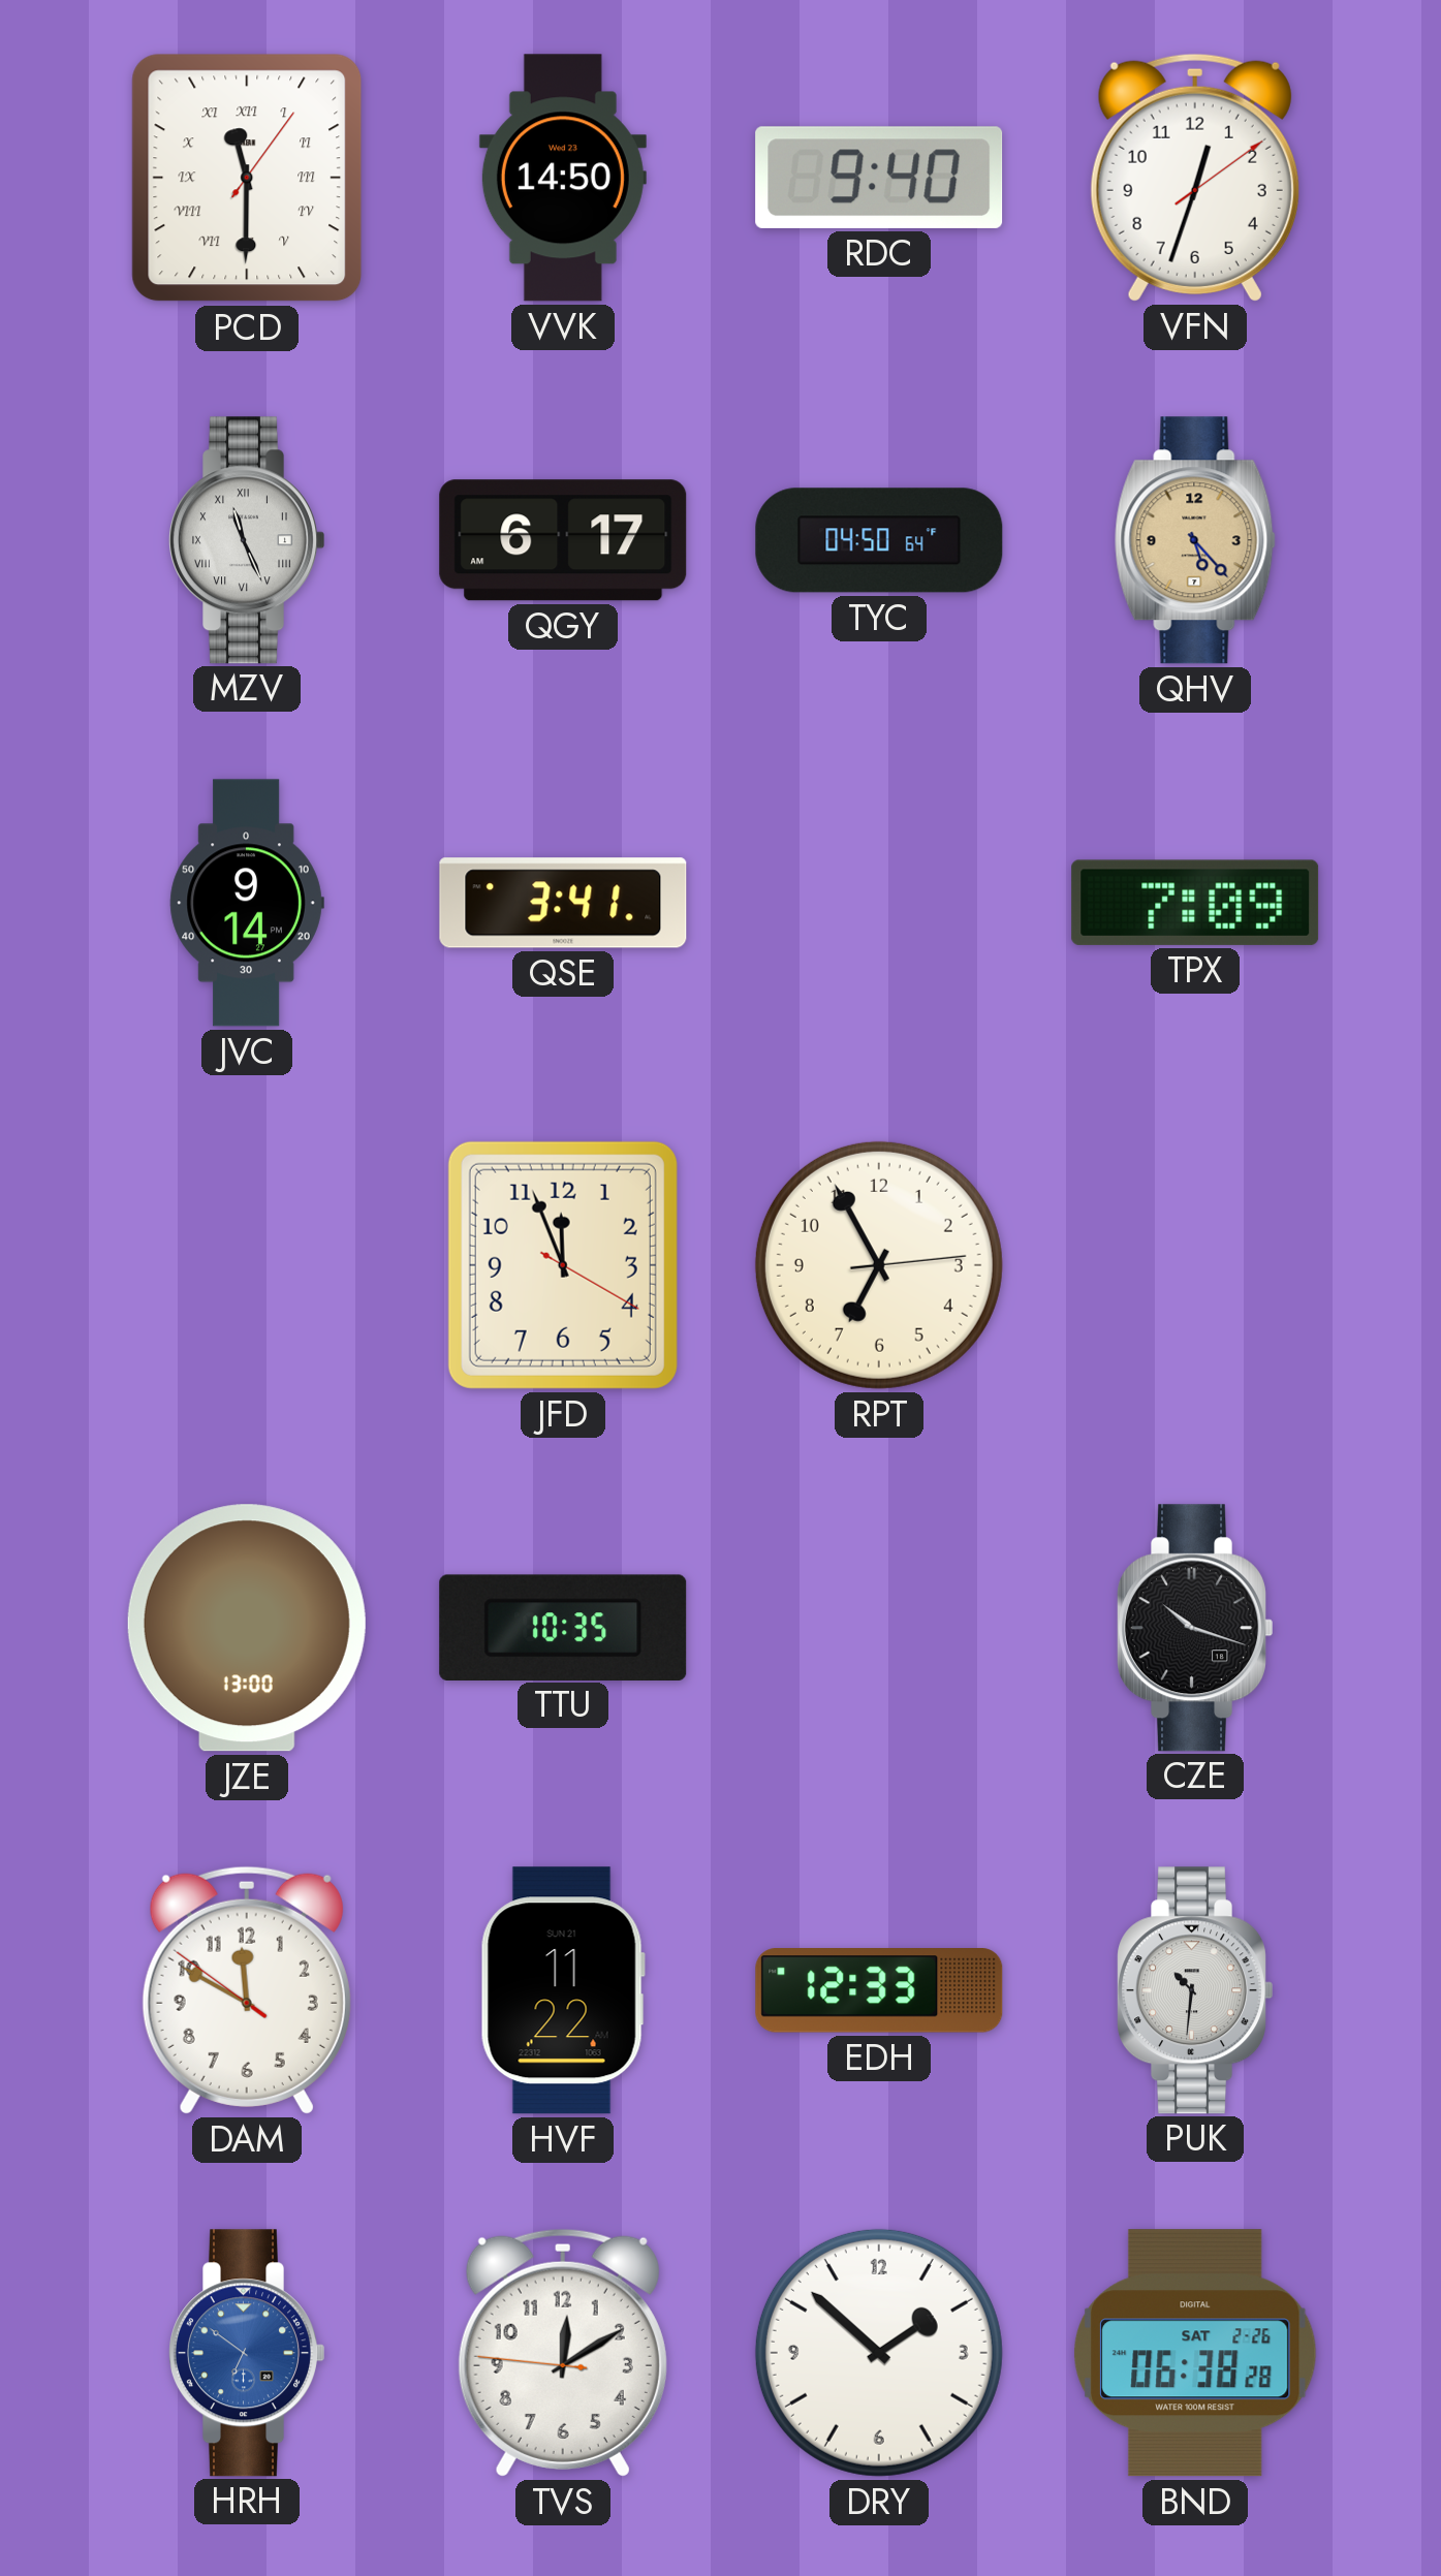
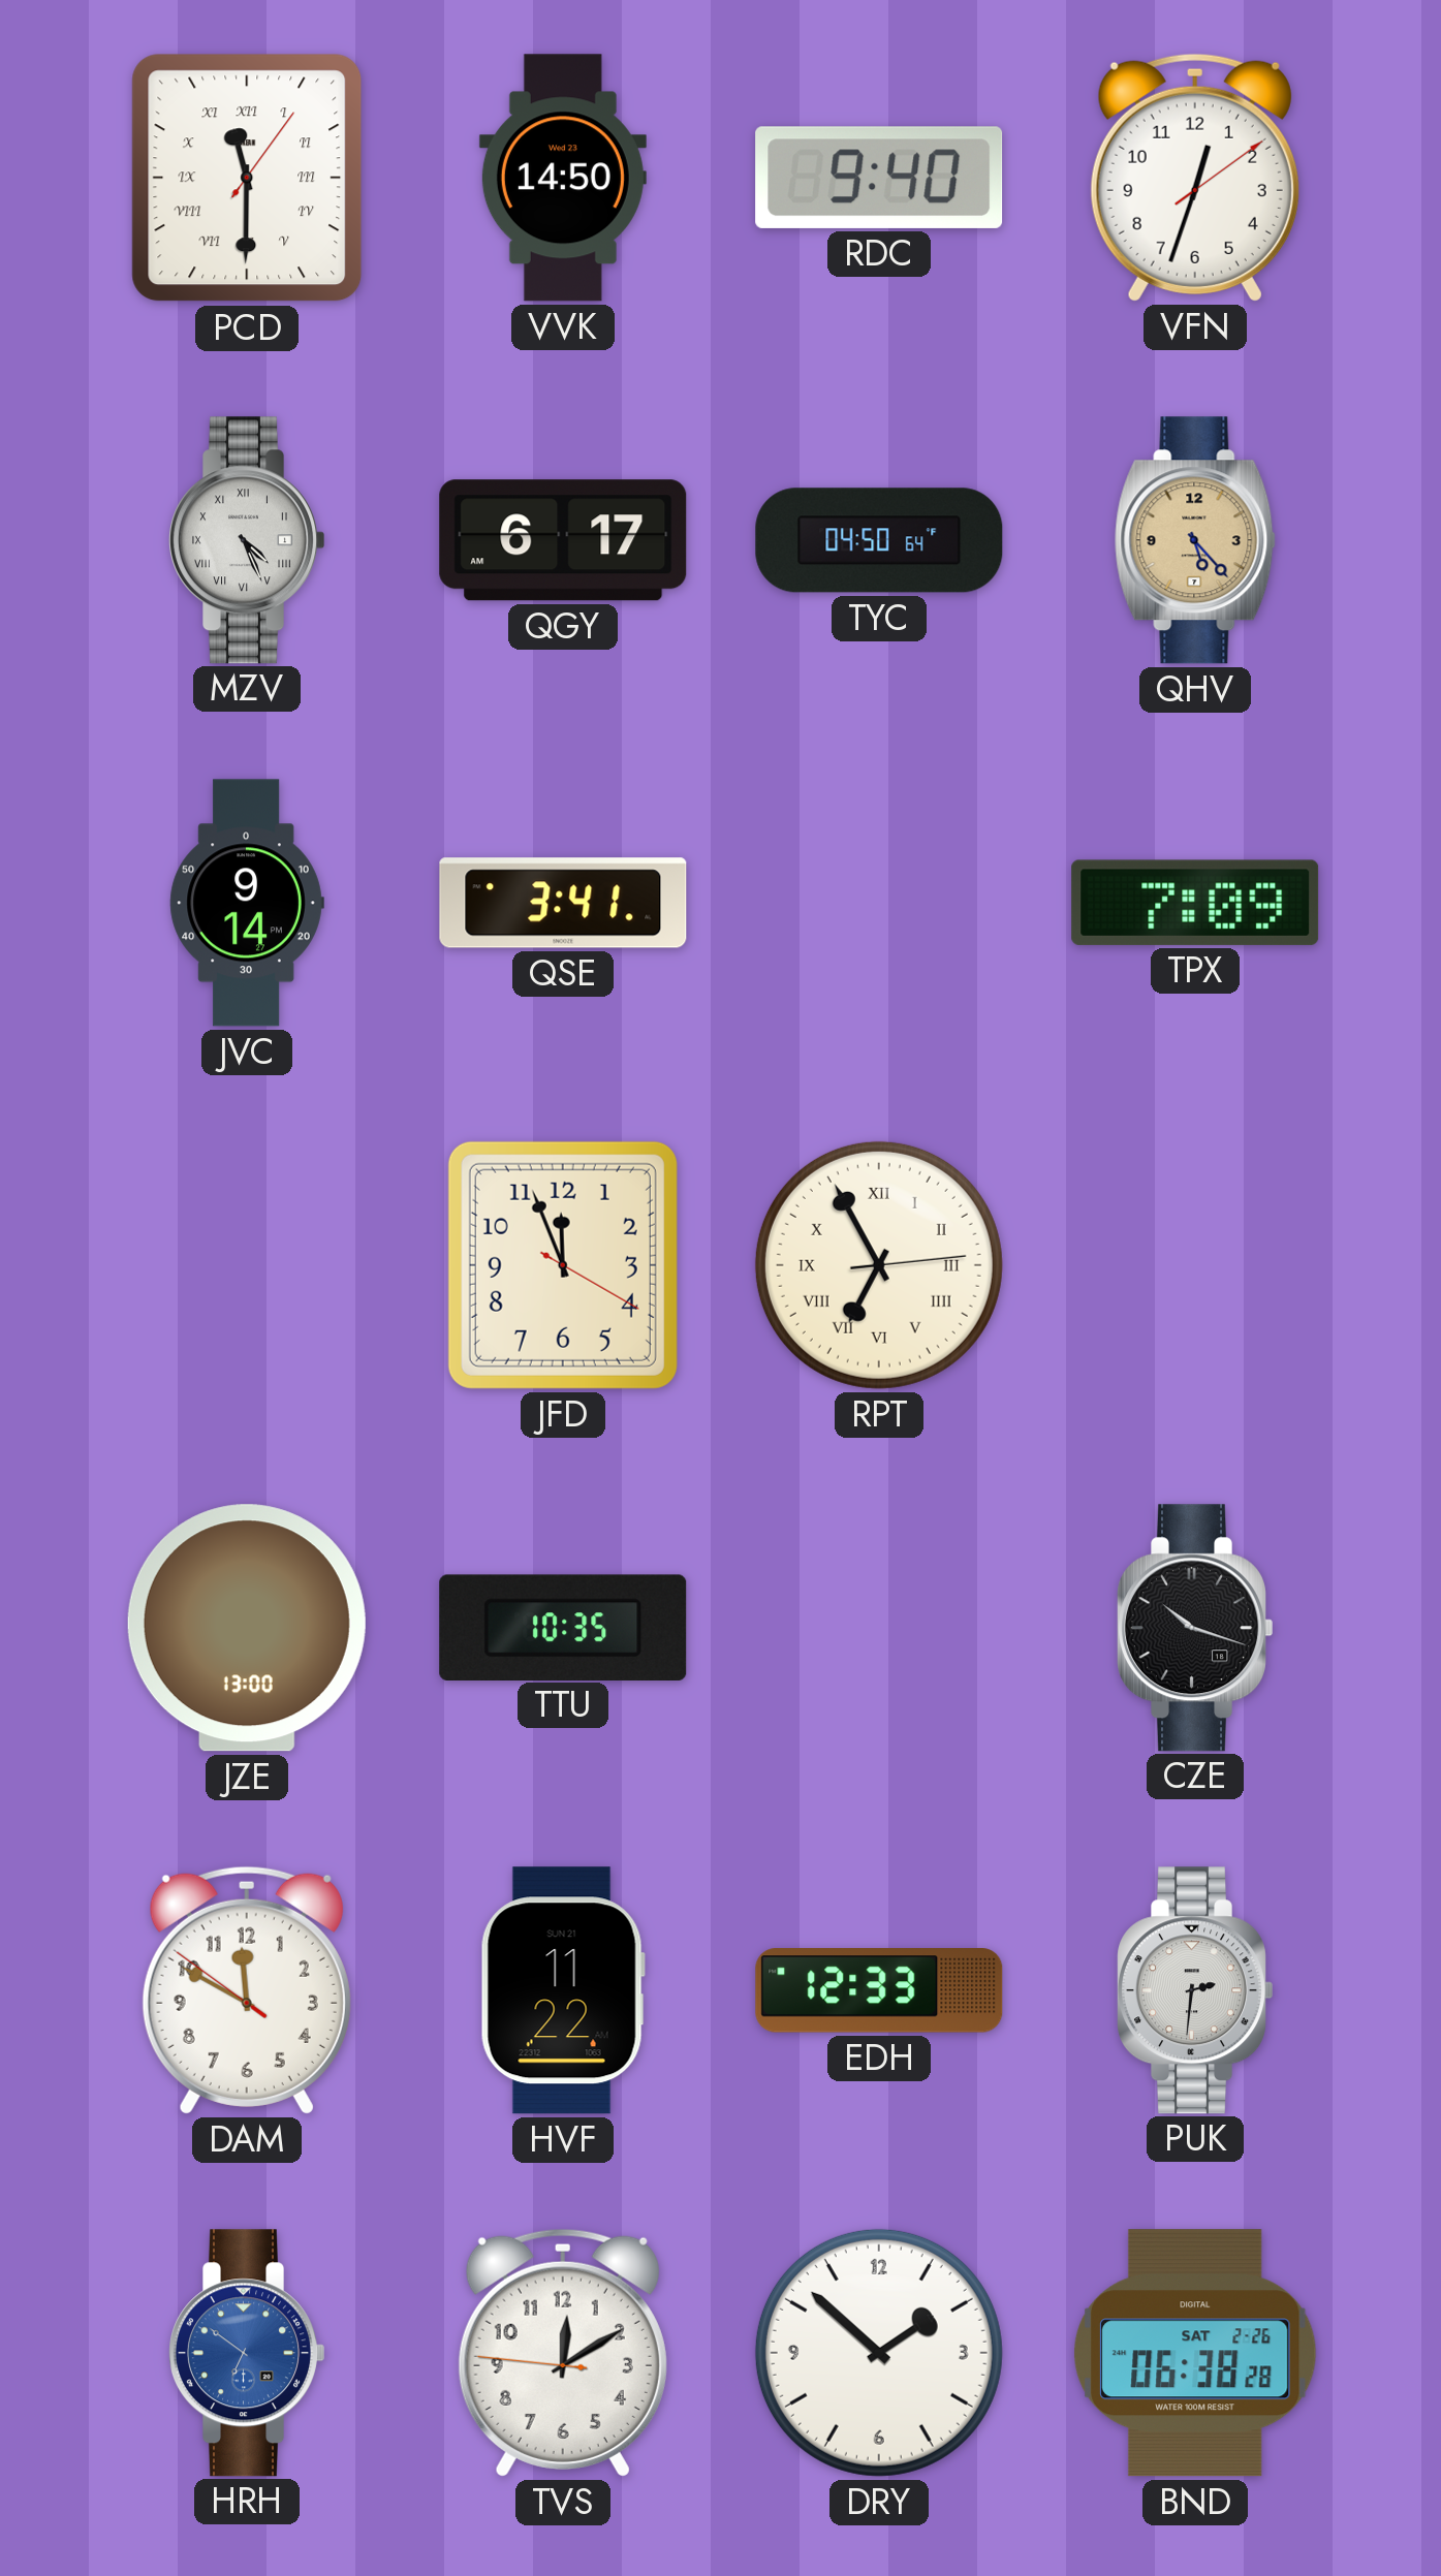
MZV: 11:26 -> 4:26
RPT numerals: Arabic -> Roman
PUK: 10:31 -> 2:31
